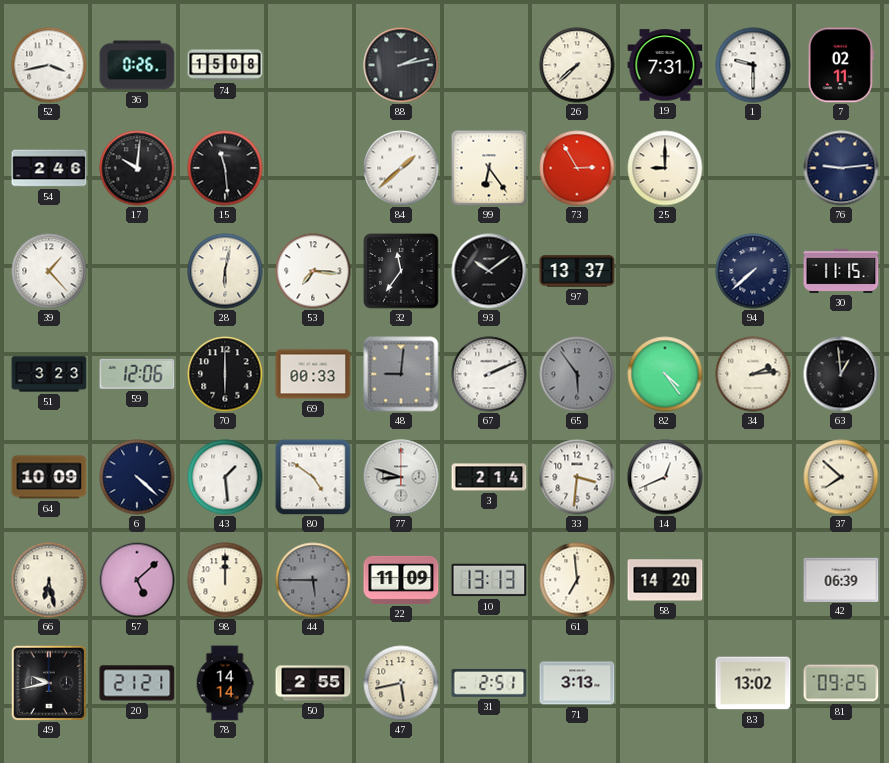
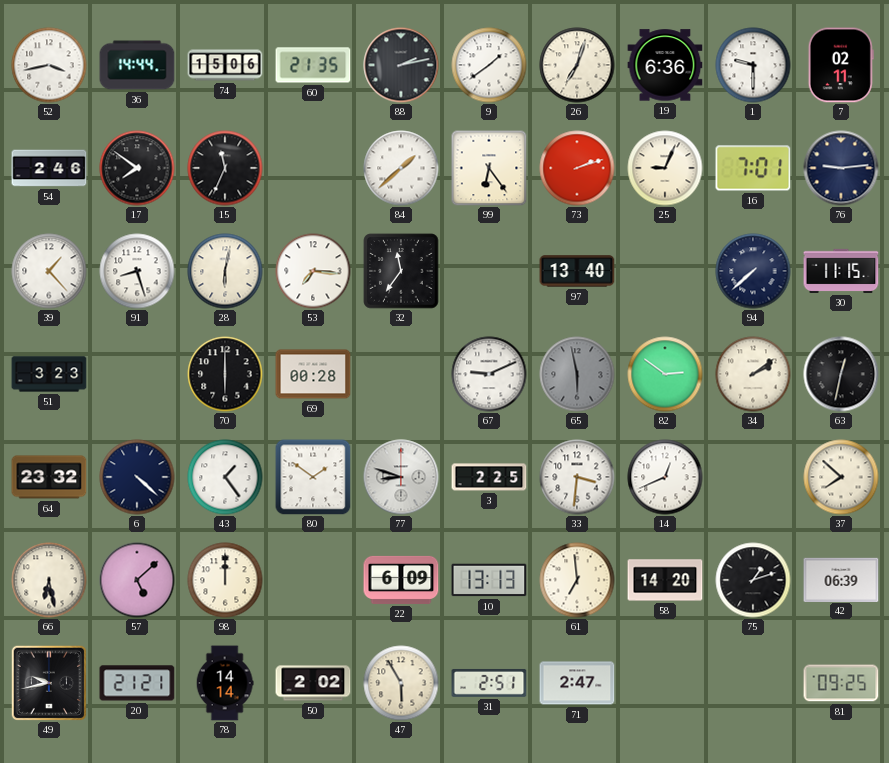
36: 0:26 -> 14:44
74: 15:08 -> 15:06
60: none -> 21:35
9: none -> 1:39
26: 7:38 -> 7:03
19: 7:31 -> 6:36
17: 10:01 -> 7:51
15: 11:29 -> 11:34
73: 2:55 -> 2:12
25: 9:00 -> 9:04
16: none -> 7:01
91: none -> 8:27
93: 10:09 -> none
97: 13:37 -> 13:40
59: 12:06 -> none
69: 00:33 -> 00:28
48: 9:01 -> none
67: 2:11 -> 9:11
65: 5:54 -> 5:58
82: 4:24 -> 2:51
34: 2:14 -> 2:09
63: 12:59 -> 12:32
64: 10:09 -> 23:32
43: 1:29 -> 1:24
80: 4:51 -> 1:51
3: 2:14 -> 2:25
44: 5:45 -> none
22: 11:09 -> 6:09
75: none -> 1:12
50: 2:55 -> 2:02
47: 5:43 -> 5:55
71: 3:13 -> 2:47
83: 13:02 -> none
